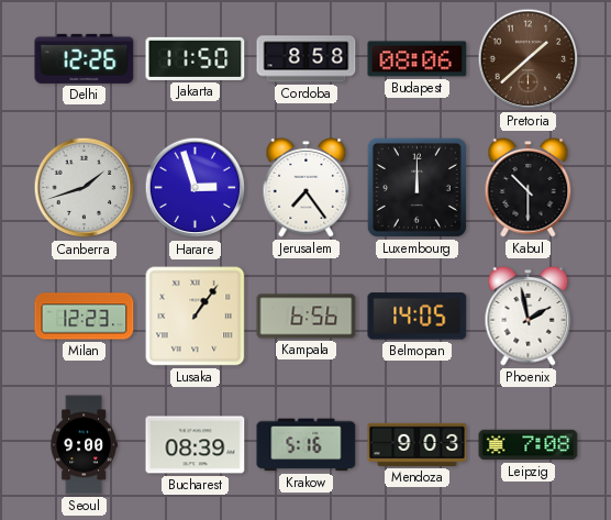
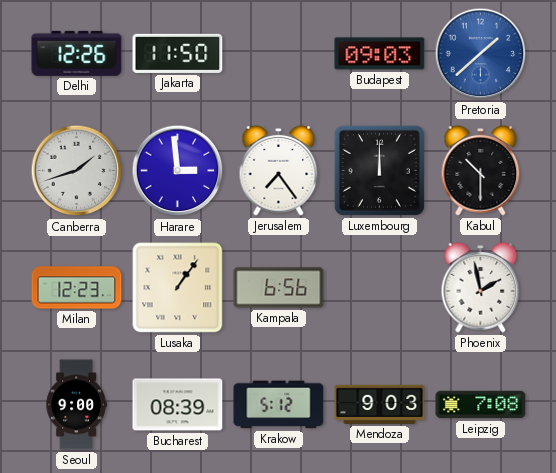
Cordoba: 8:58 -> none
Budapest: 08:06 -> 09:03
Pretoria dial: brown -> blue
Harare: 2:57 -> 2:59
Belmopan: 14:05 -> none
Krakow: 5:16 -> 5:12
